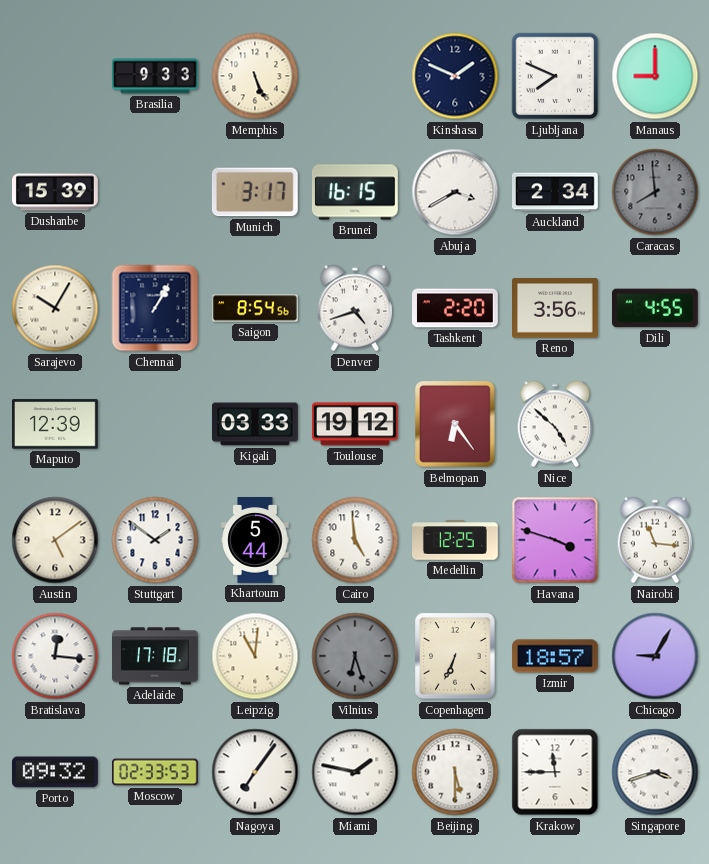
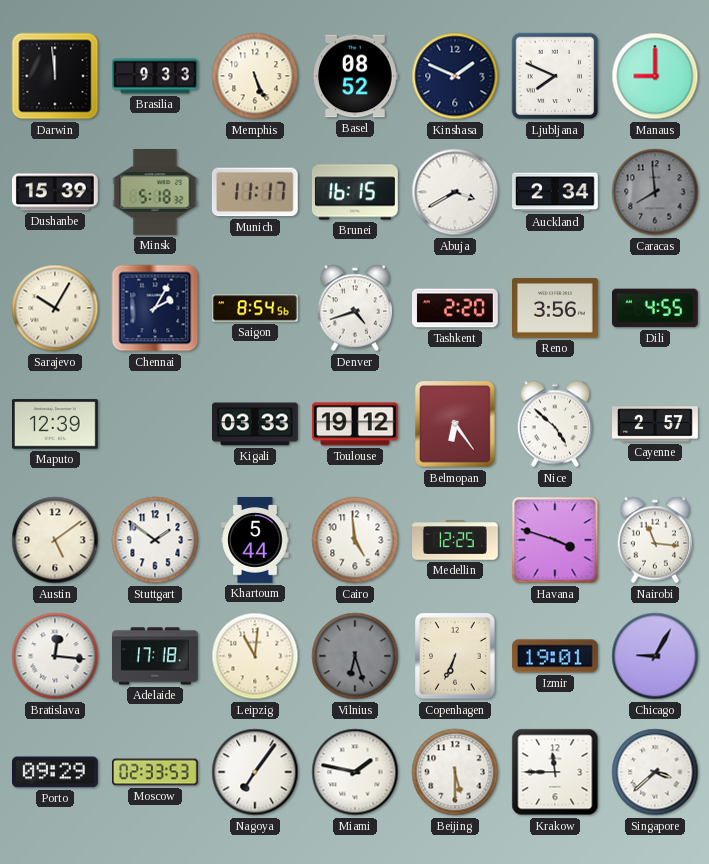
Darwin: none -> 11:59
Basel: none -> 08:52
Minsk: none -> 5:18
Munich: 3:17 -> 11:17
Chennai: 1:05 -> 2:05
Cayenne: none -> 2:57
Izmir: 18:57 -> 19:01
Porto: 09:32 -> 09:29
Singapore: 3:42 -> 3:38
